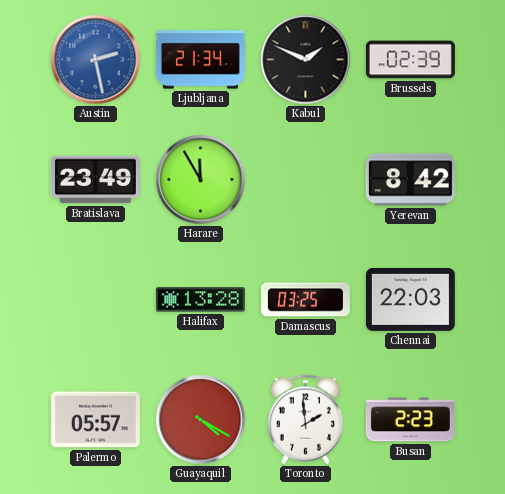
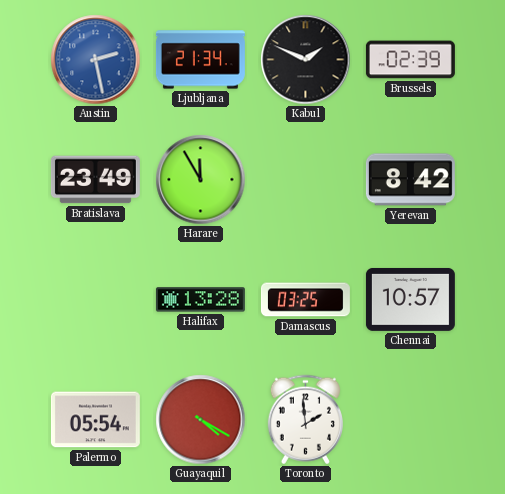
Chennai: 22:03 -> 10:57
Palermo: 05:57 -> 05:54
Busan: 2:23 -> none
